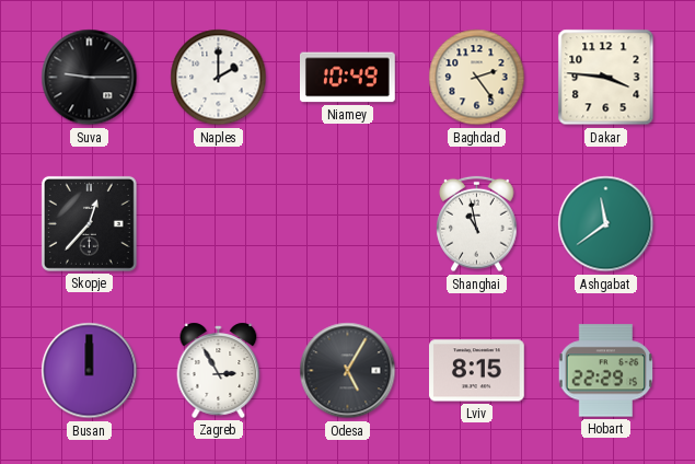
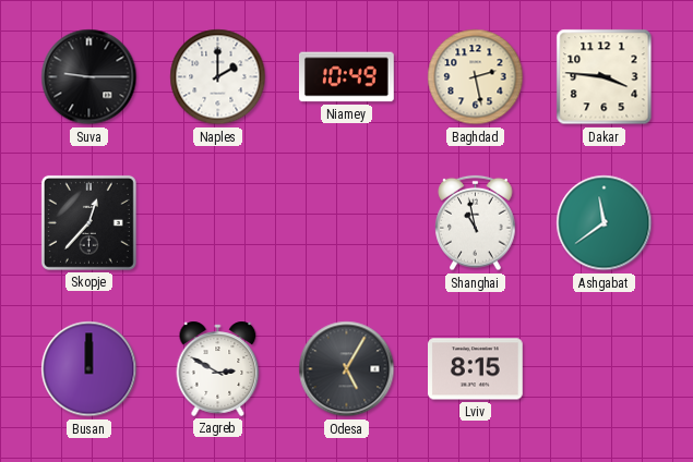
Baghdad: 2:24 -> 2:28
Zagreb: 2:55 -> 2:50
Hobart: 22:29 -> none
